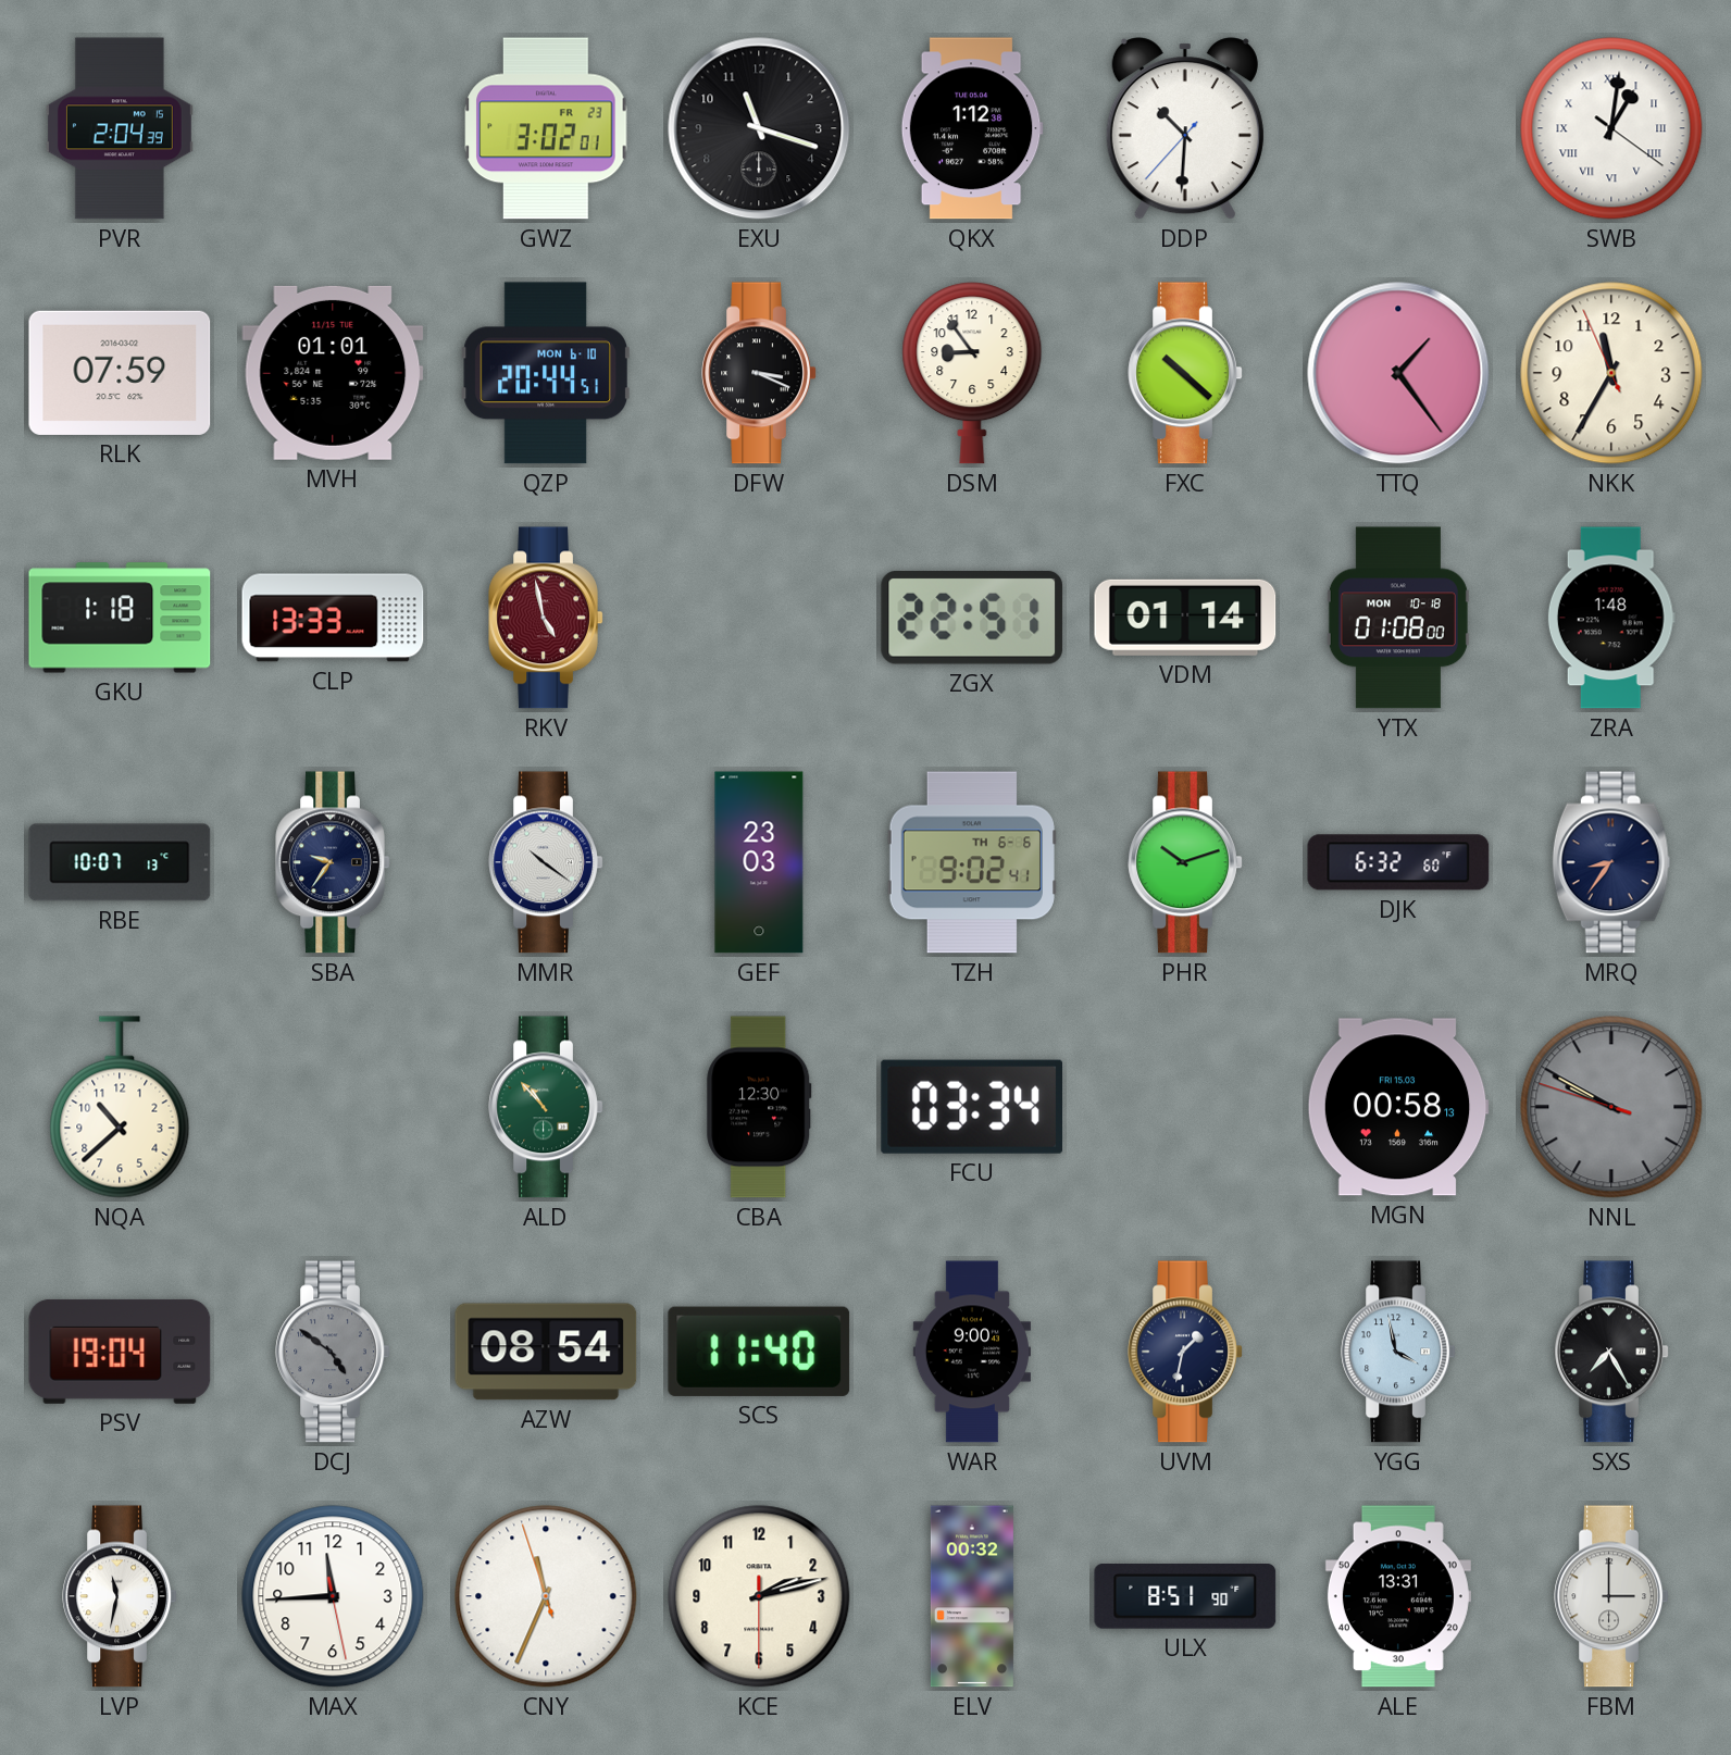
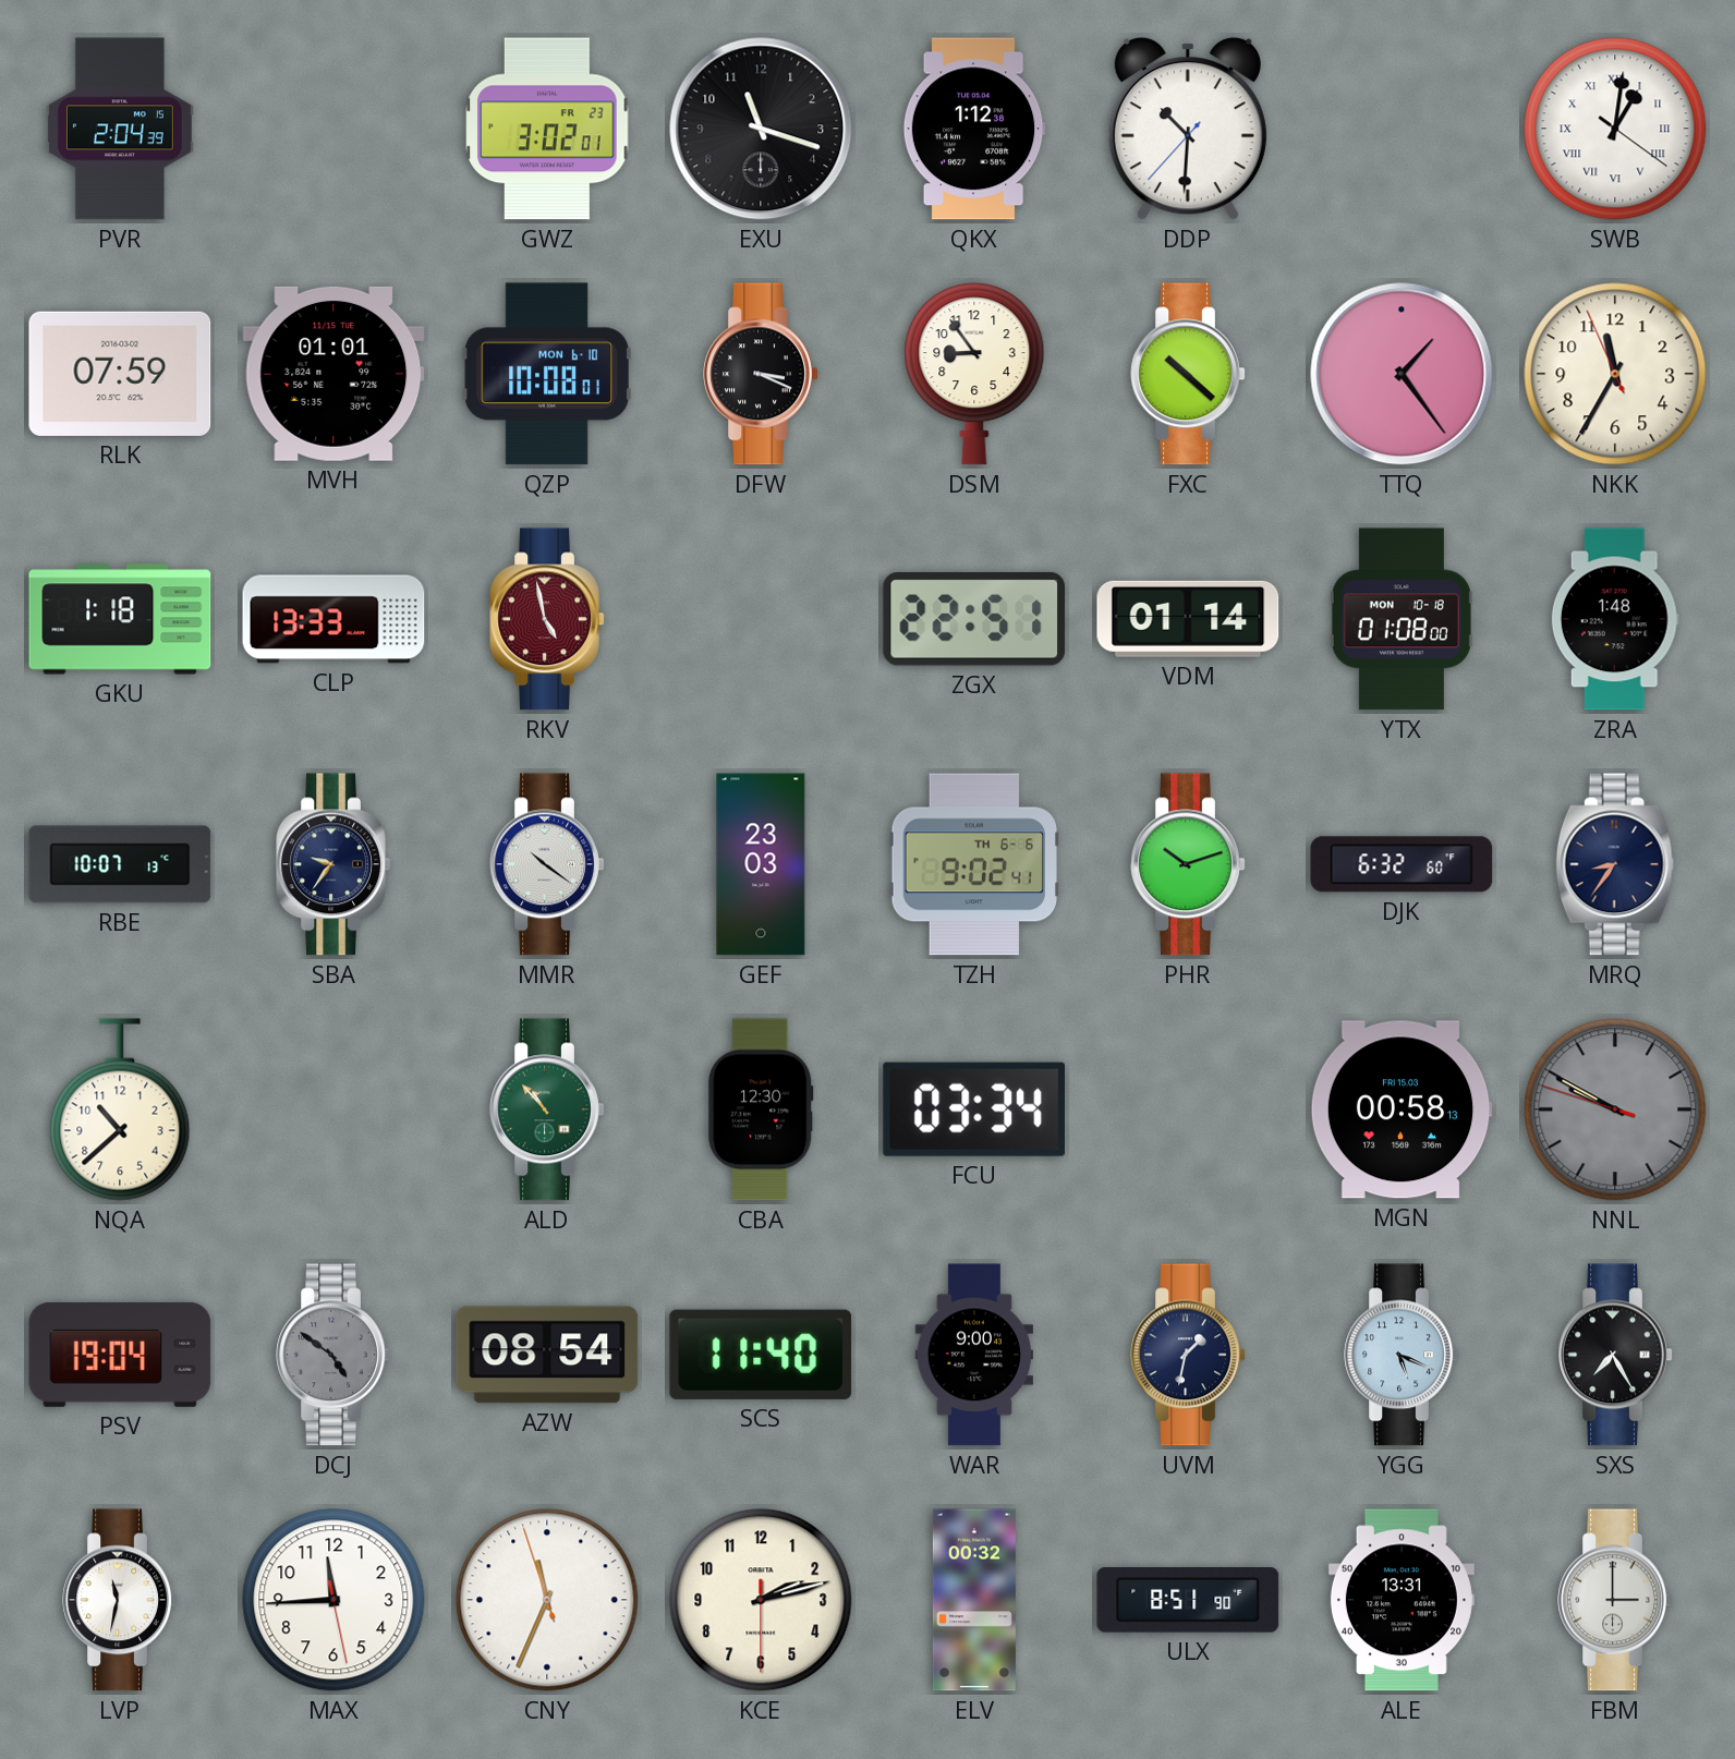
QZP: 20:44 -> 10:08
YGG: 3:58 -> 5:19
